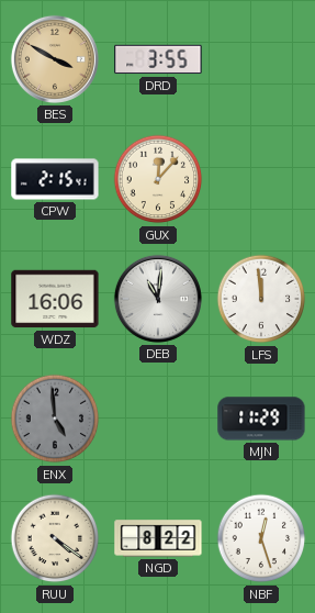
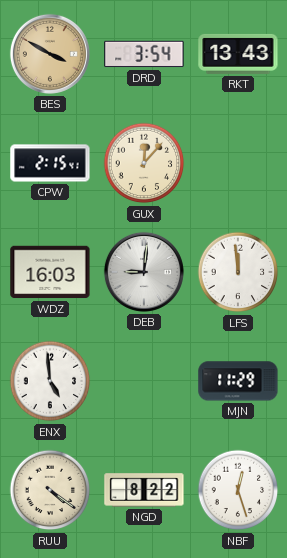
DRD: 3:55 -> 3:54
RKT: none -> 13:43
WDZ: 16:06 -> 16:03
DEB: 11:01 -> 9:01
ENX dial: grey -> white
